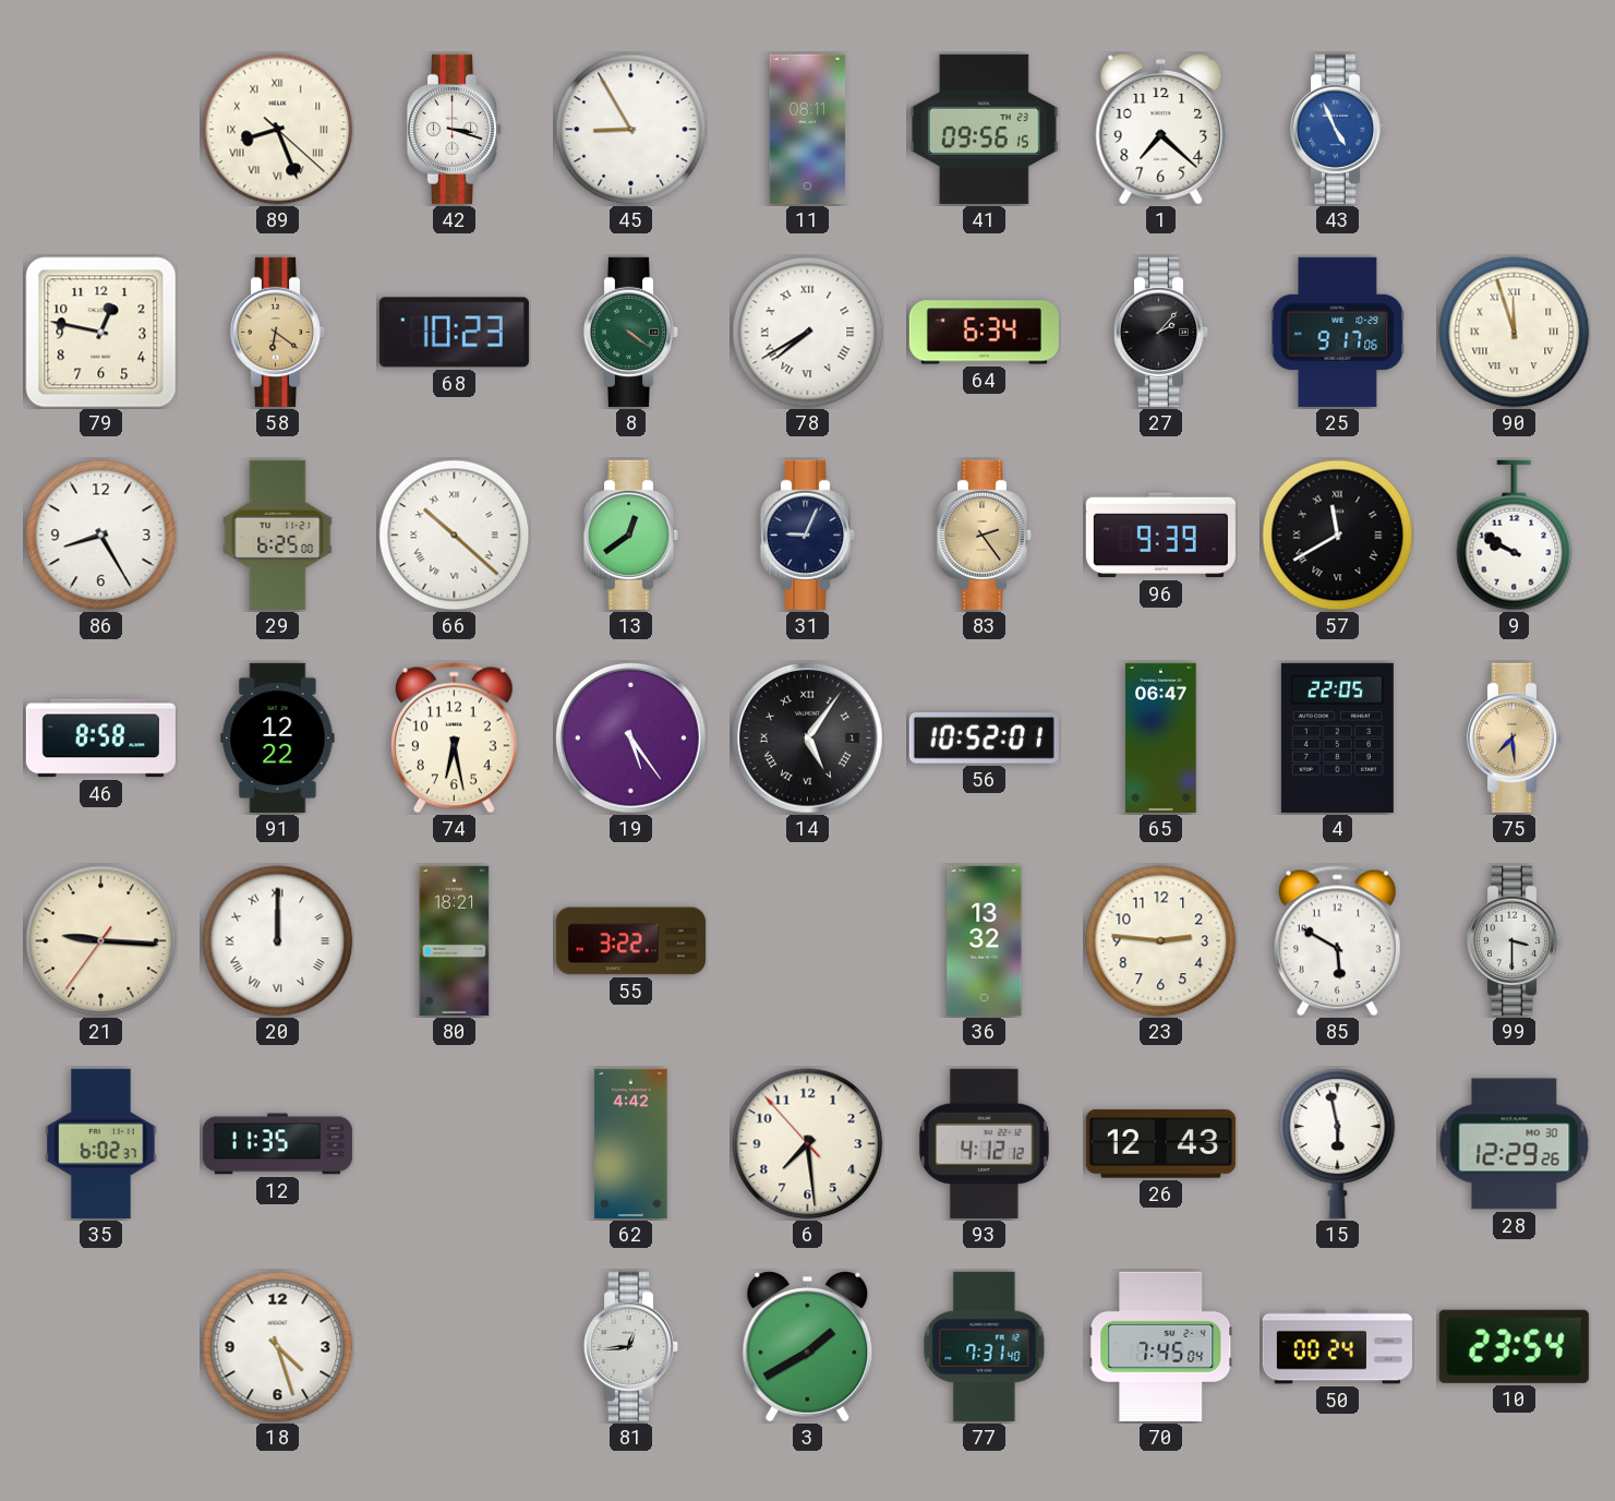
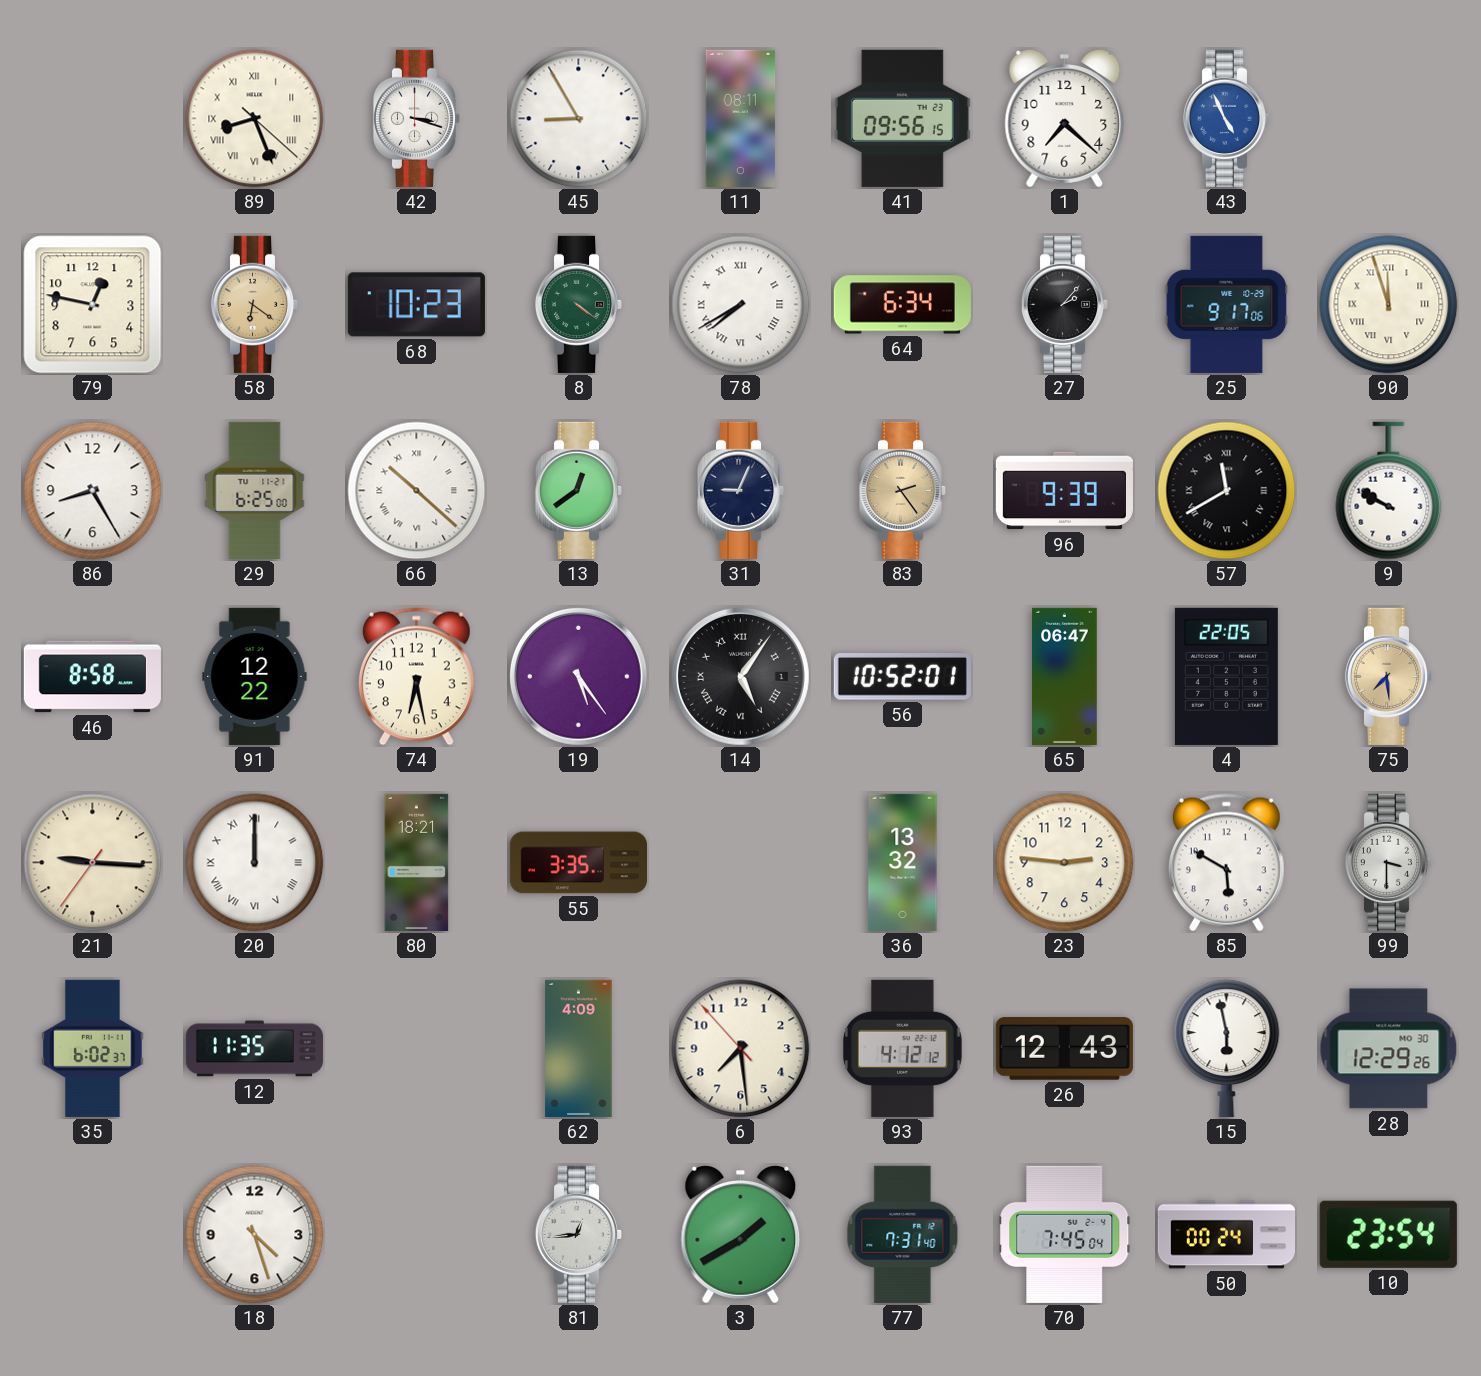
55: 3:22 -> 3:35
62: 4:42 -> 4:09
